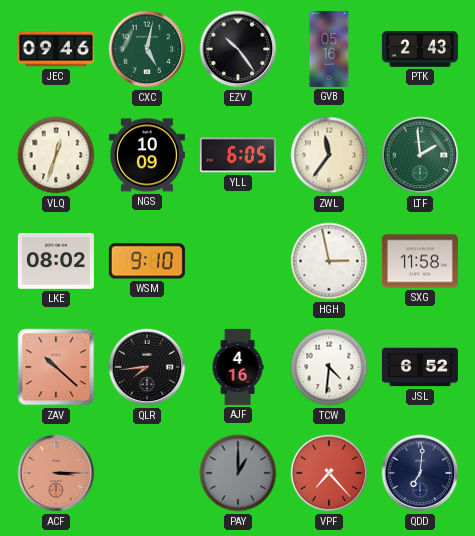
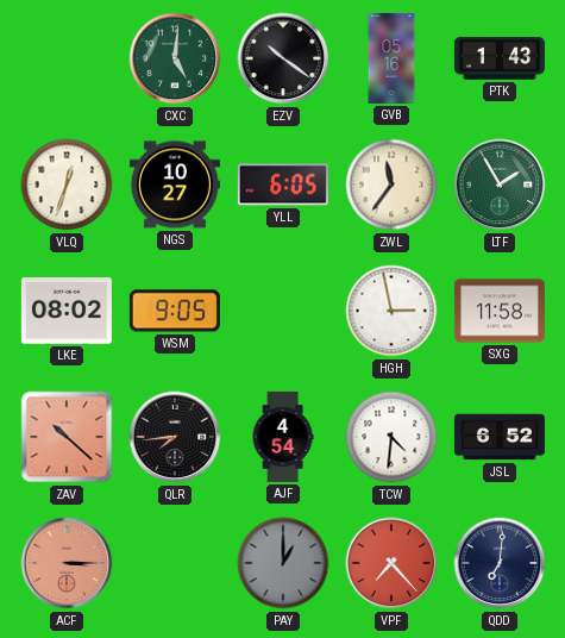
JEC: 09:46 -> none
CXC: 5:02 -> 5:01
EZV: 10:24 -> 10:21
PTK: 2:43 -> 1:43
NGS: 10:09 -> 10:27
LTF: 1:59 -> 1:55
WSM: 9:10 -> 9:05
AJF: 4:16 -> 4:54
